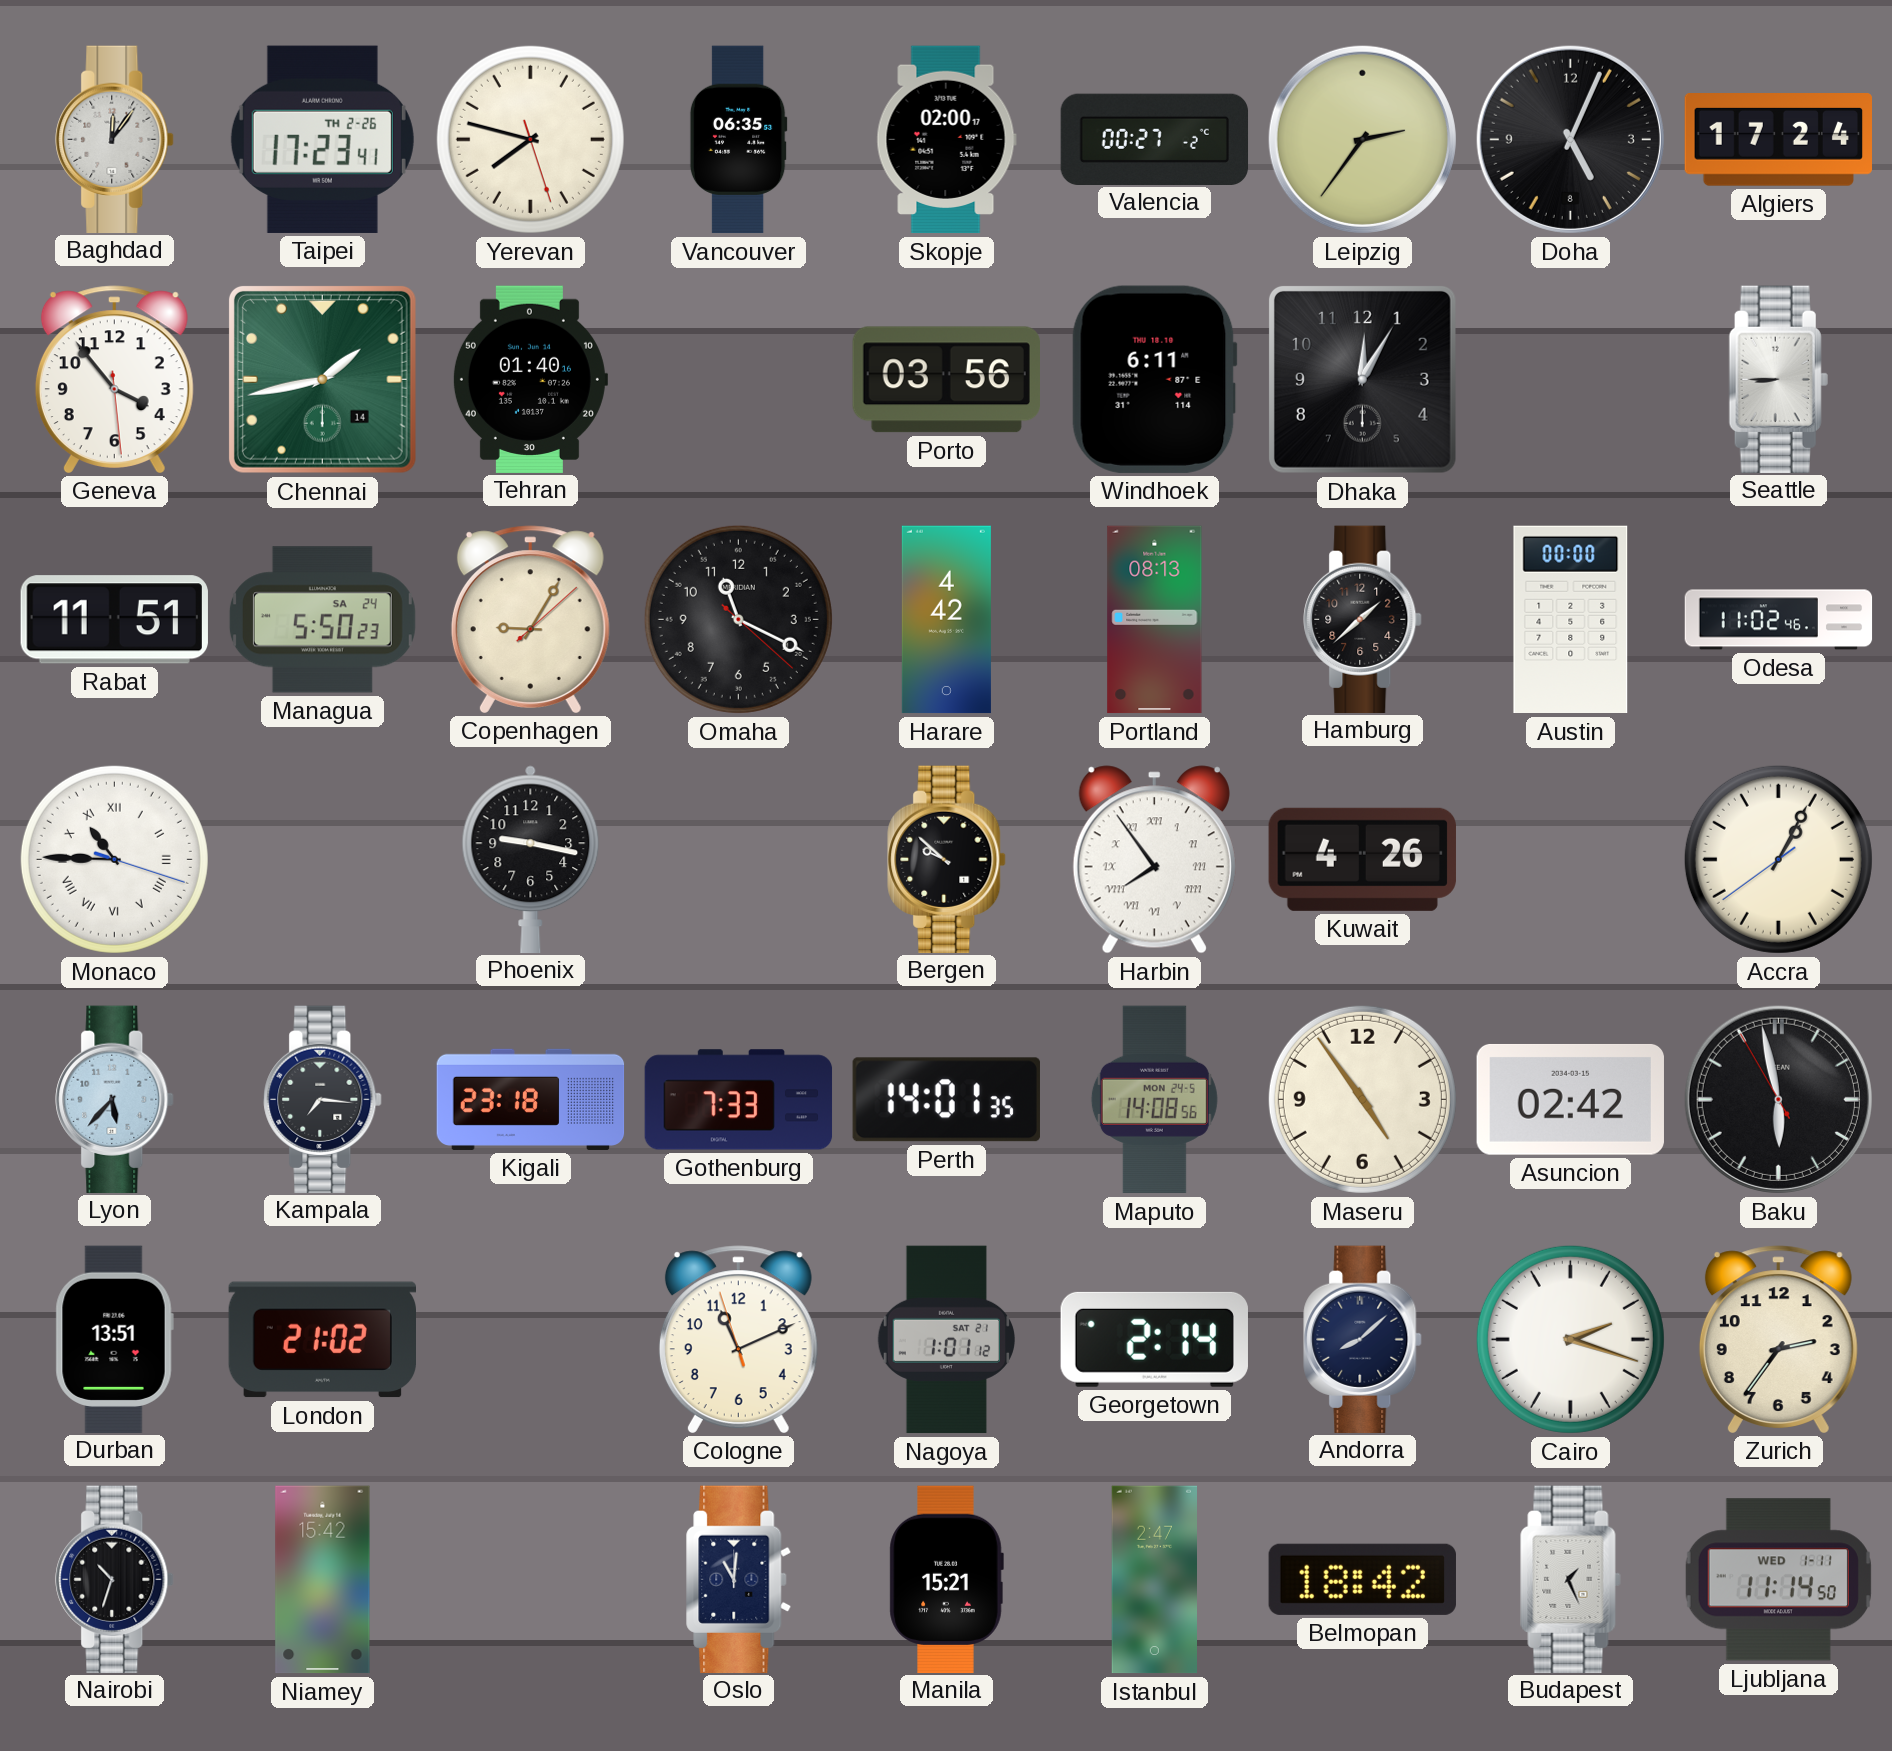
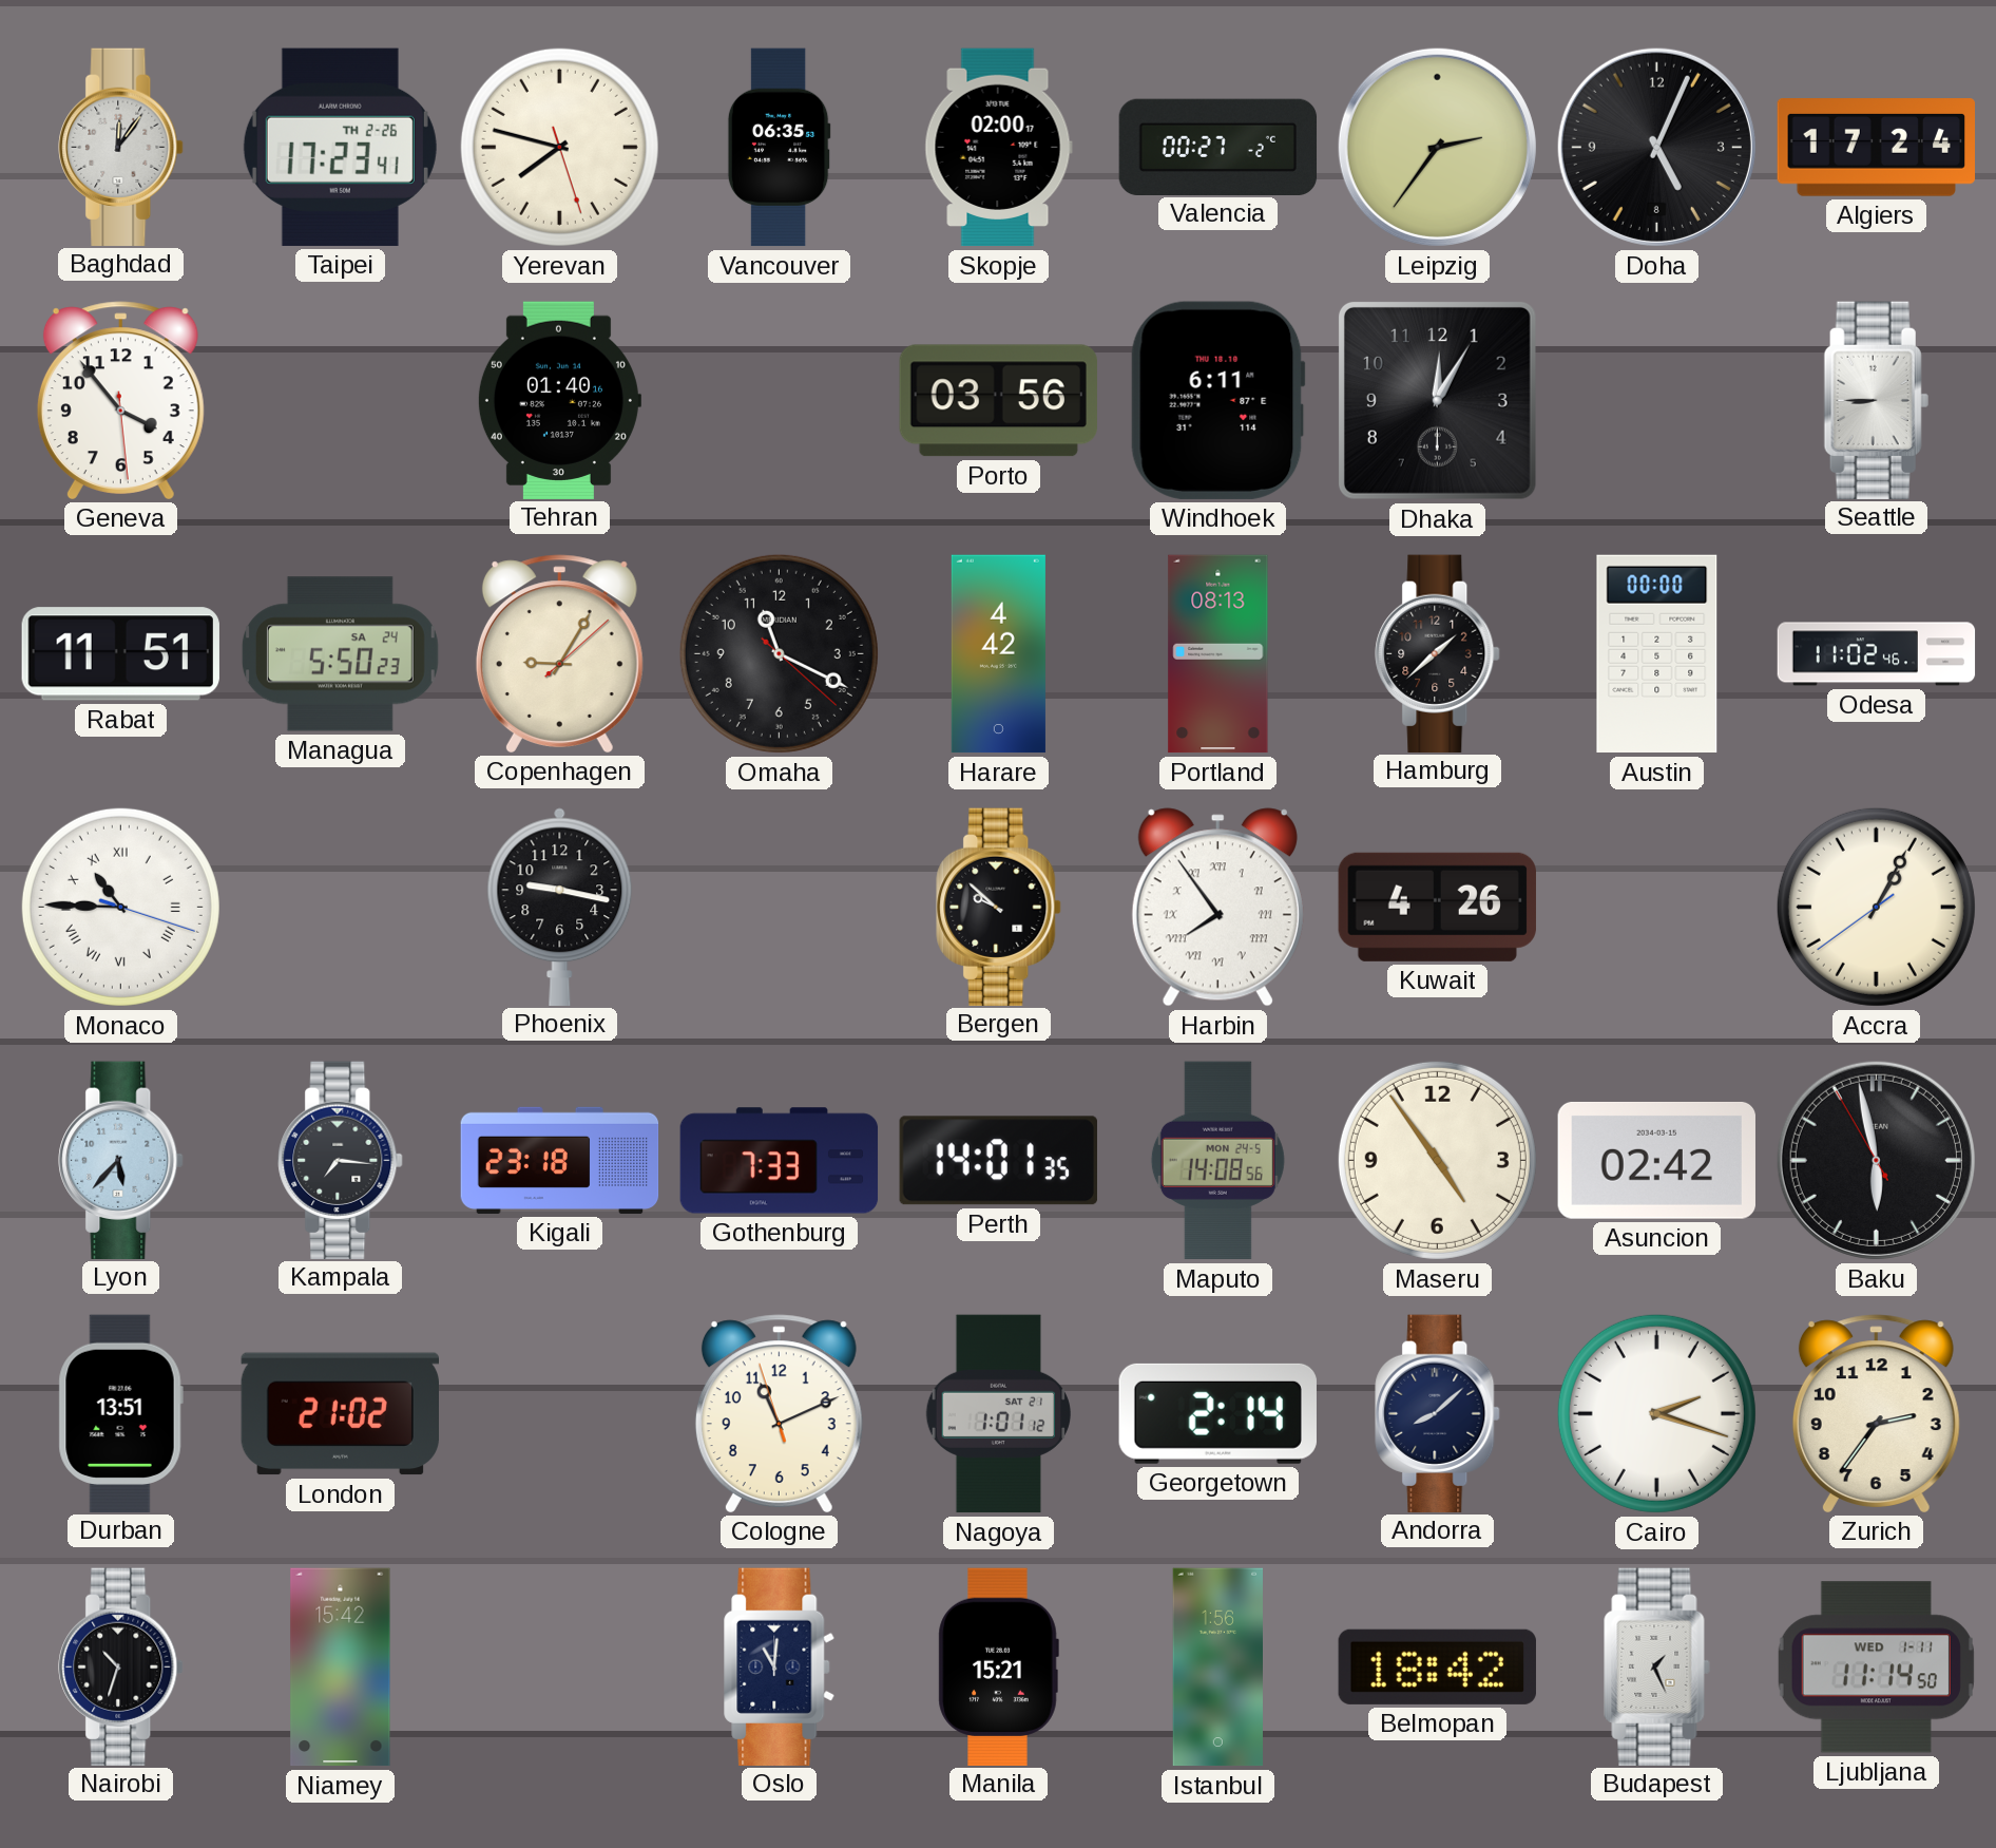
Chennai: 1:43 -> none
Istanbul: 2:47 -> 1:56
